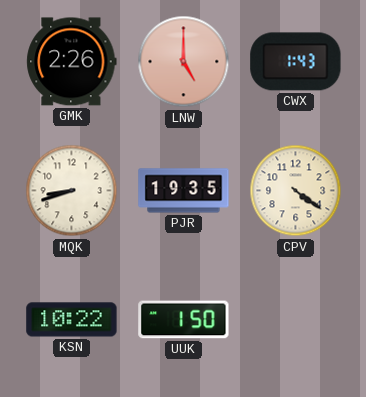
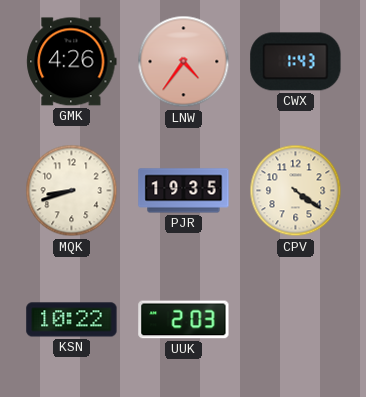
GMK: 2:26 -> 4:26
LNW: 5:00 -> 4:36
UUK: 1:50 -> 2:03
